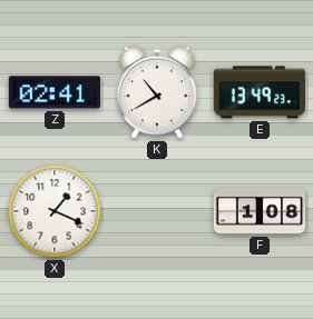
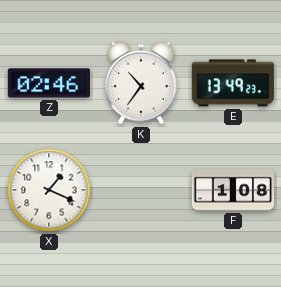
Z: 02:41 -> 02:46
K: 10:40 -> 10:36
